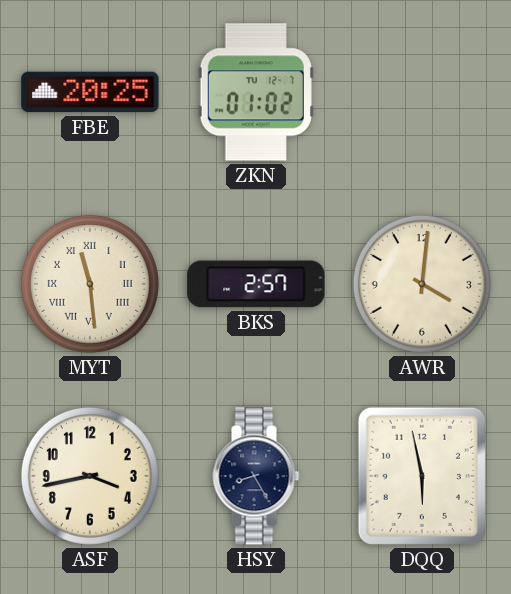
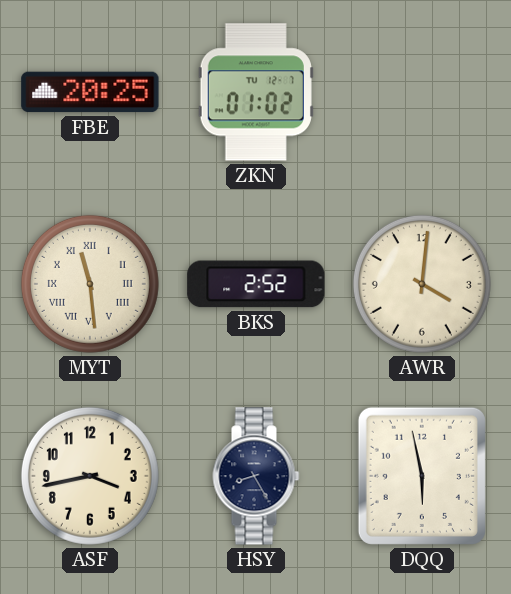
BKS: 2:57 -> 2:52
